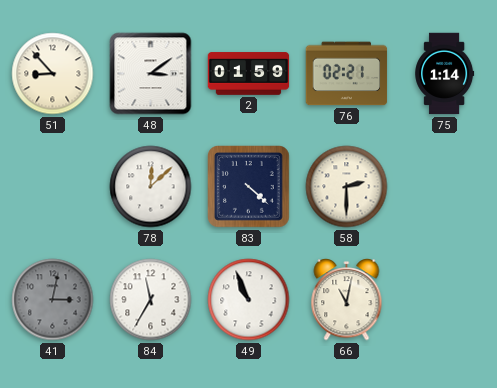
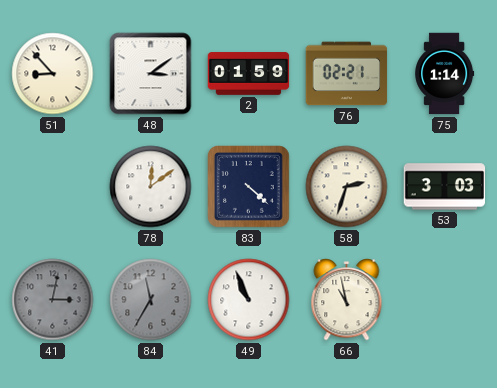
78: 12:08 -> 12:09
58: 2:30 -> 2:33
53: none -> 3:03
84 dial: white -> grey
66: 11:02 -> 10:58
